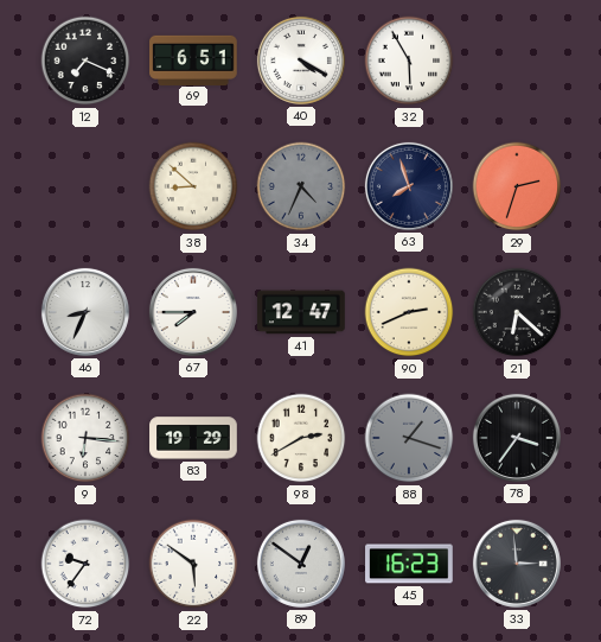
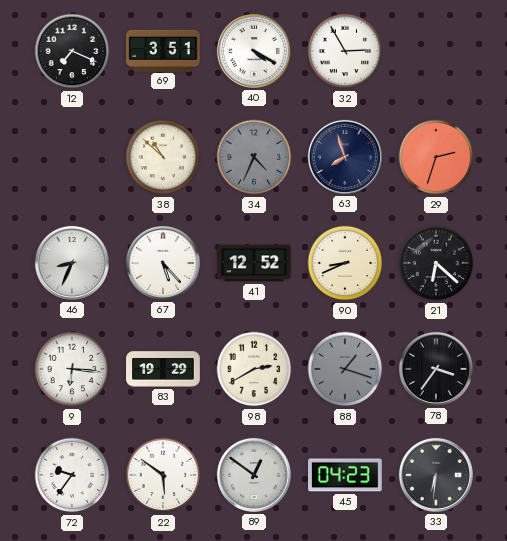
69: 6:51 -> 3:51
32: 5:55 -> 2:55
38: 8:52 -> 10:52
67: 7:45 -> 5:23
41: 12:47 -> 12:52
90: 2:41 -> 8:41
45: 16:23 -> 04:23
33: 2:59 -> 6:31
